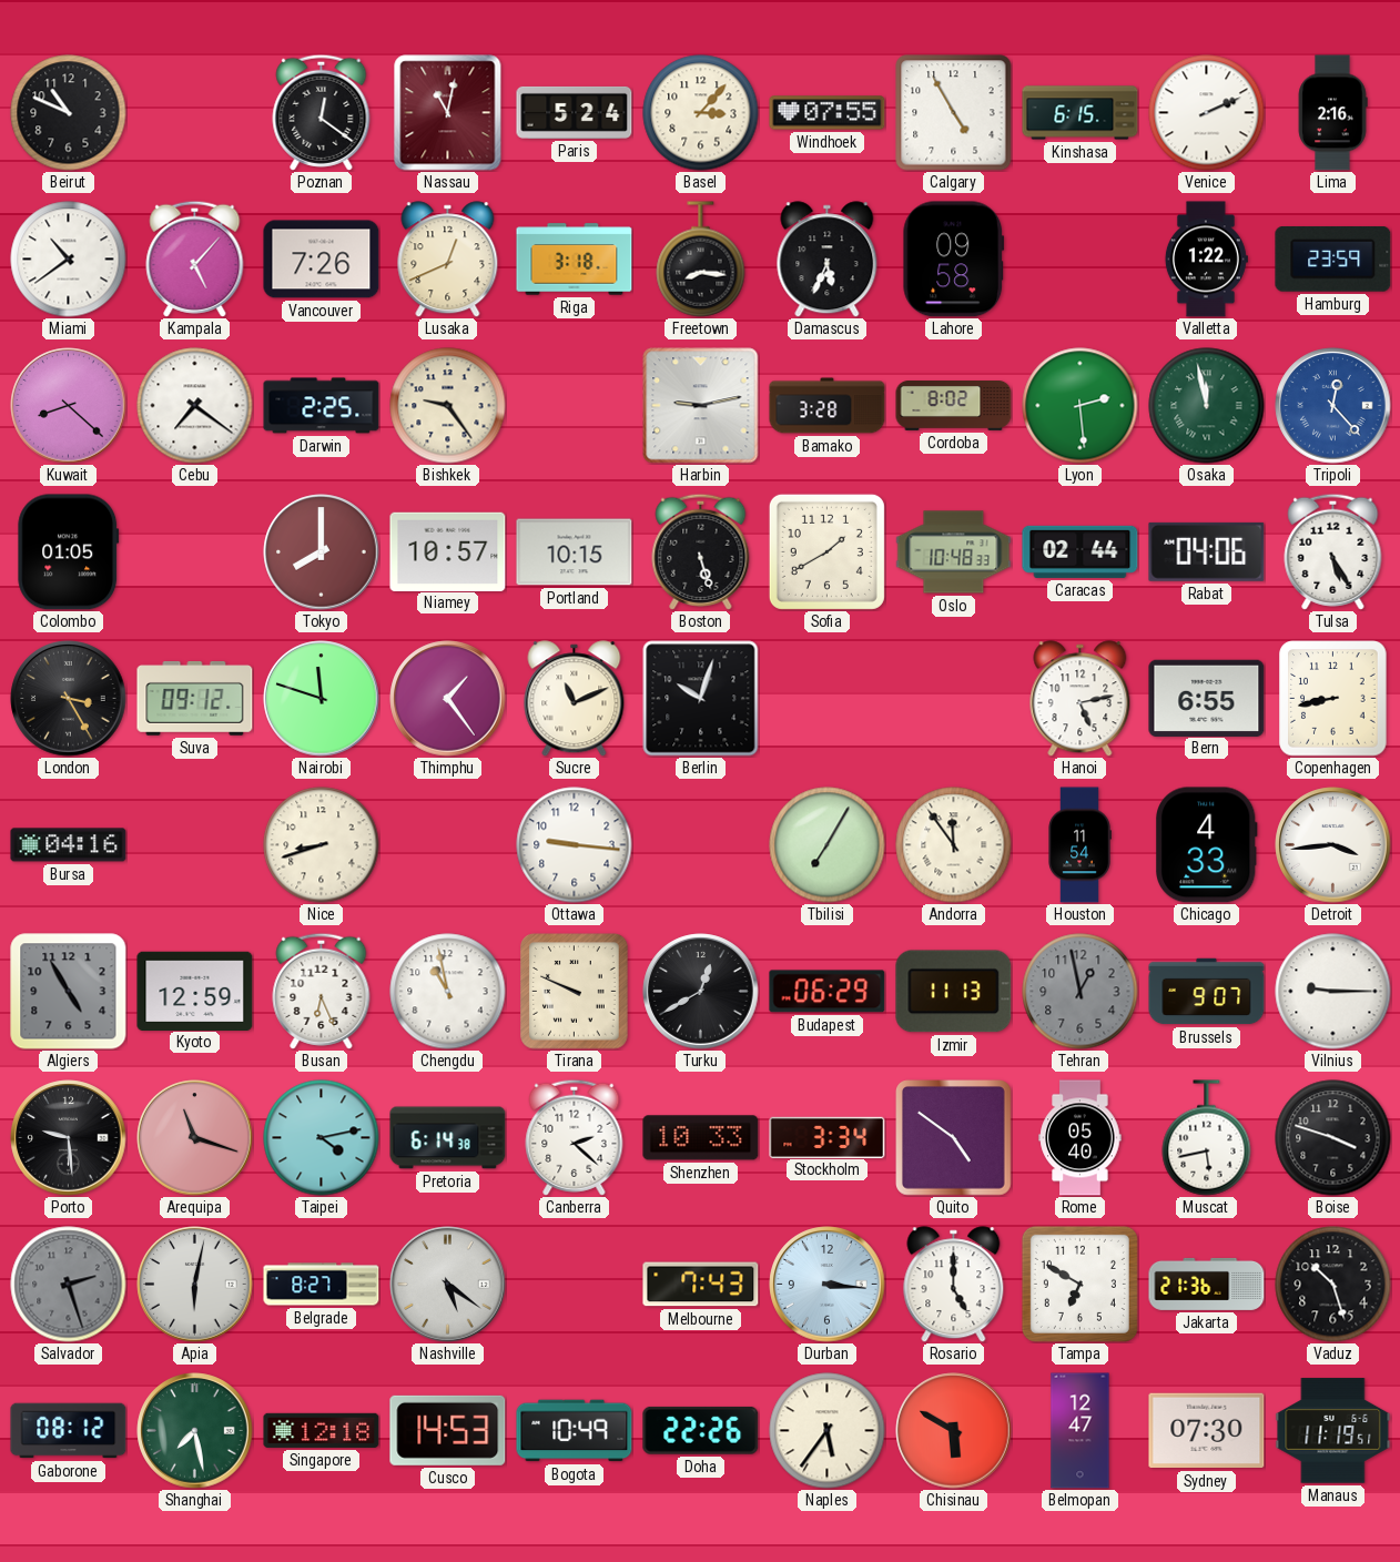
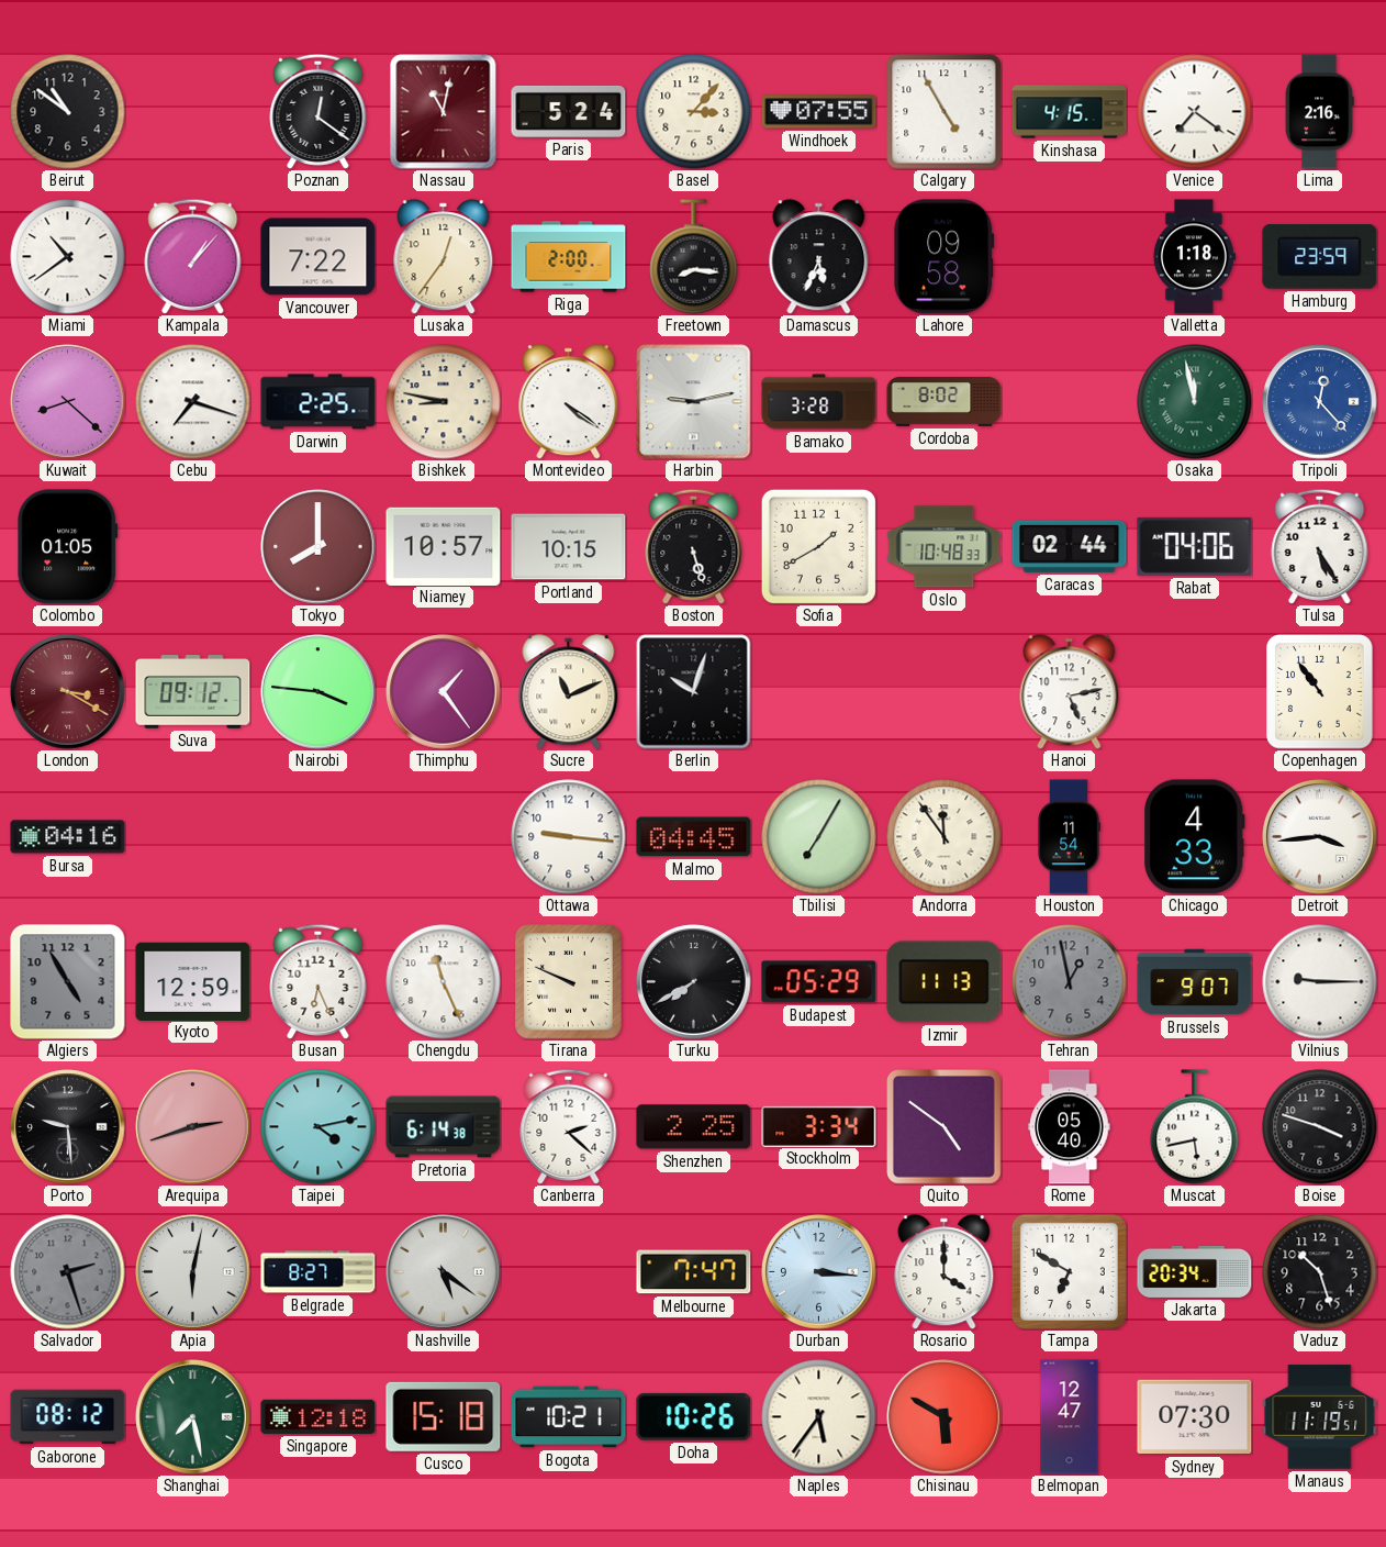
Beirut: 10:49 -> 10:51
Kinshasa: 6:15 -> 4:15
Venice: 2:11 -> 7:21
Kampala: 5:07 -> 1:07
Vancouver: 7:26 -> 7:22
Lusaka: 12:41 -> 12:36
Riga: 3:18 -> 2:00
Valletta: 1:22 -> 1:18
Cebu: 7:21 -> 7:18
Bishkek: 9:24 -> 8:47
Montevideo: none -> 4:21
Lyon: 2:29 -> none
London: 3:25 -> 3:20
London dial: black -> burgundy
Nairobi: 11:48 -> 3:46
Bern: 6:55 -> none
Copenhagen: 8:43 -> 10:54
Nice: 8:42 -> none
Malmo: none -> 04:45
Chengdu: 10:58 -> 11:26
Turku: 12:40 -> 7:40
Budapest: 06:29 -> 05:29
Arequipa: 11:18 -> 2:42
Shenzhen: 10:33 -> 2:25
Melbourne: 7:43 -> 7:47
Rosario: 5:00 -> 4:00
Jakarta: 21:36 -> 20:34
Cusco: 14:53 -> 15:18
Bogota: 10:49 -> 10:21
Doha: 22:26 -> 10:26
